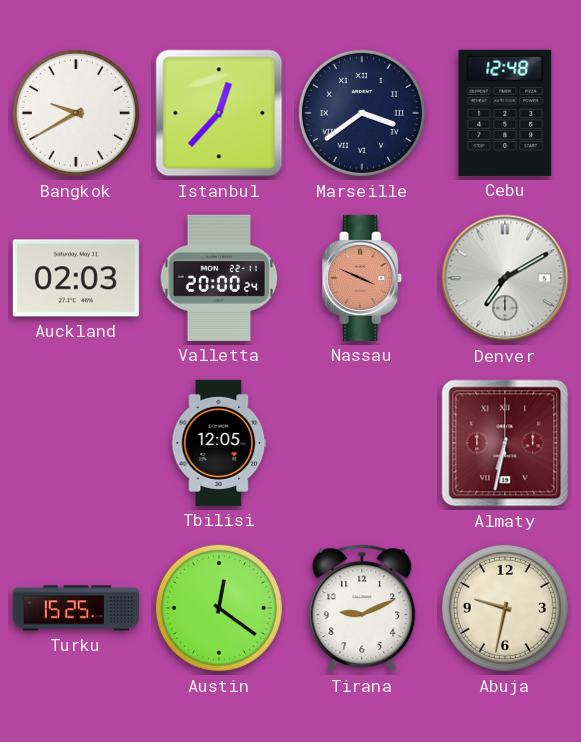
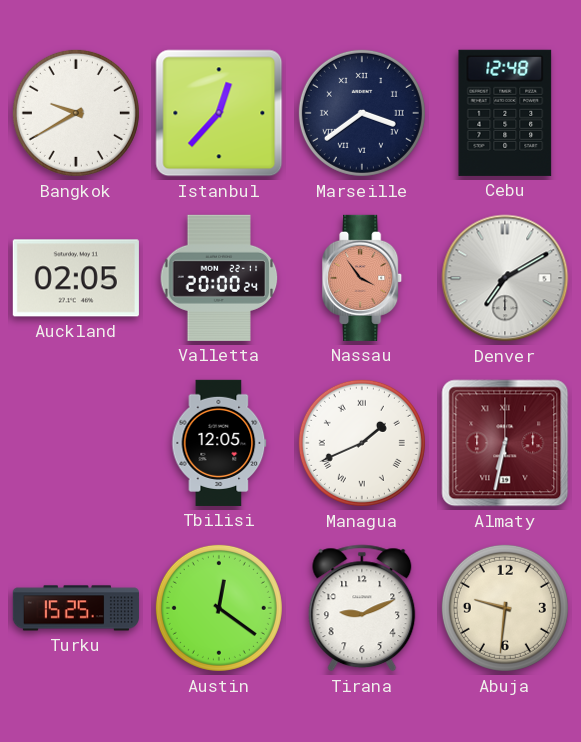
Auckland: 02:03 -> 02:05
Nassau: 3:49 -> 3:54
Managua: none -> 1:41
Abuja: 9:32 -> 9:31
